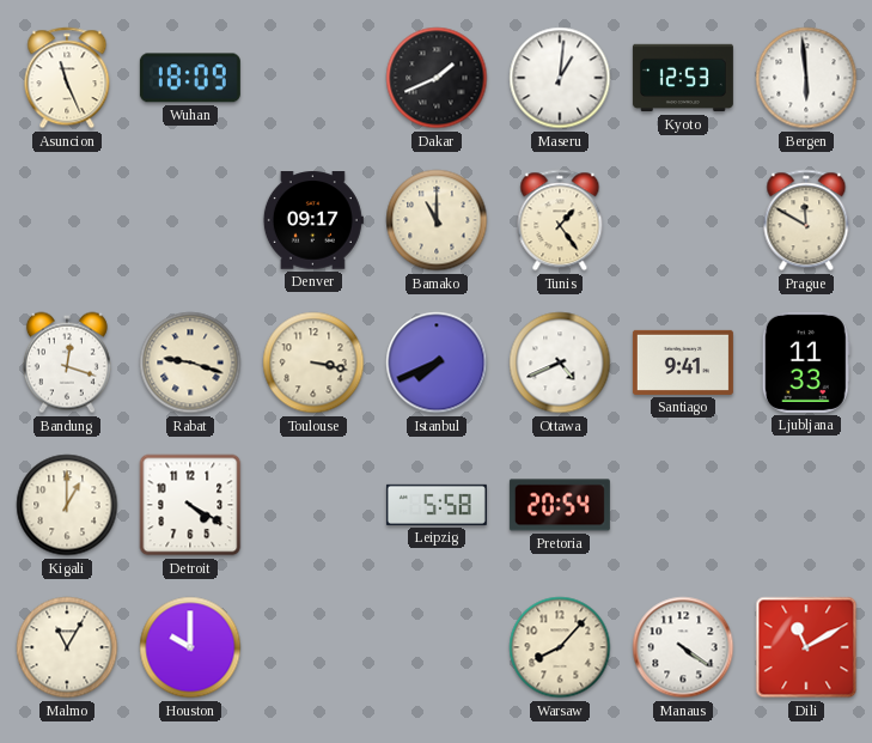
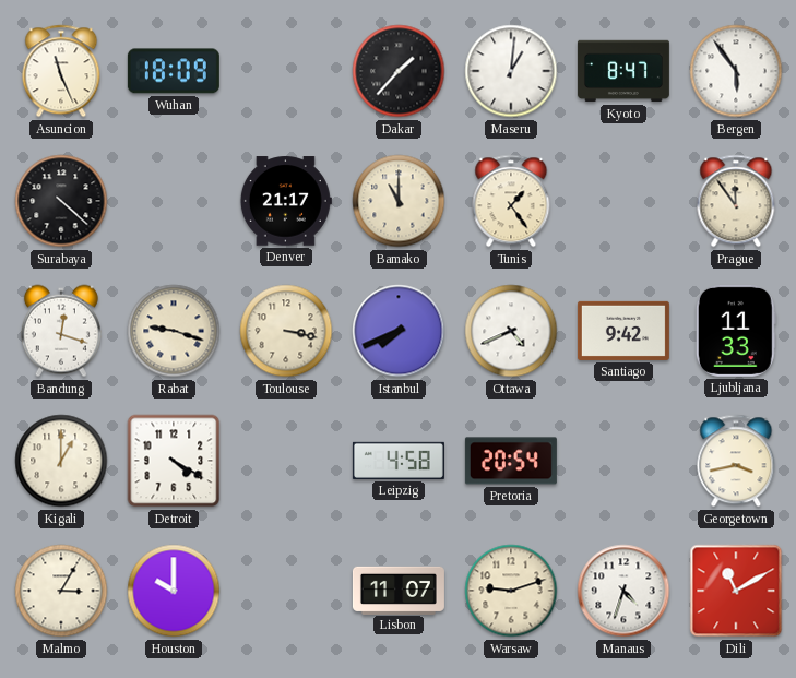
Dakar: 1:41 -> 1:37
Kyoto: 12:53 -> 8:47
Bergen: 5:59 -> 5:54
Surabaya: none -> 4:22
Denver: 09:17 -> 21:17
Prague: 11:50 -> 11:54
Santiago: 9:41 -> 9:42
Leipzig: 5:58 -> 4:58
Georgetown: none -> 3:43
Malmo: 11:05 -> 3:05
Lisbon: none -> 11:07
Warsaw: 8:07 -> 9:12
Manaus: 4:21 -> 4:33
